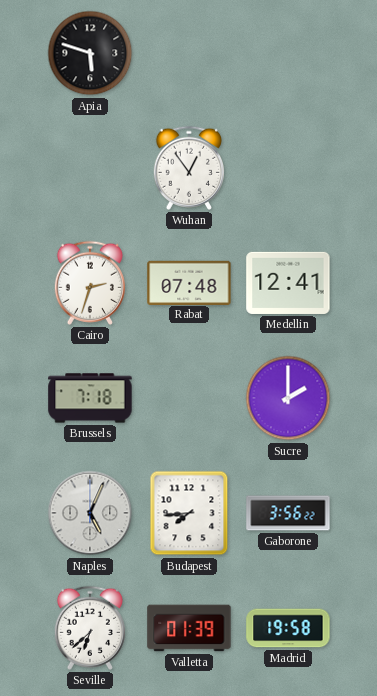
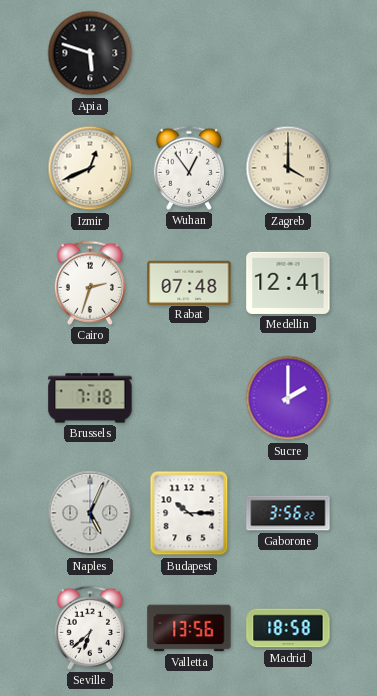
Izmir: none -> 12:41
Zagreb: none -> 4:00
Budapest: 7:44 -> 10:15
Valletta: 01:39 -> 13:56
Madrid: 19:58 -> 18:58
